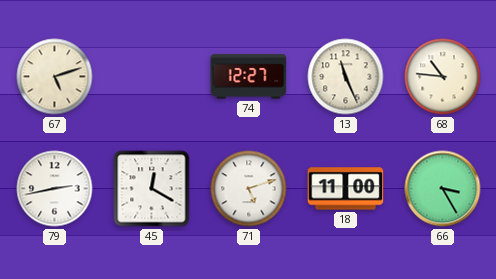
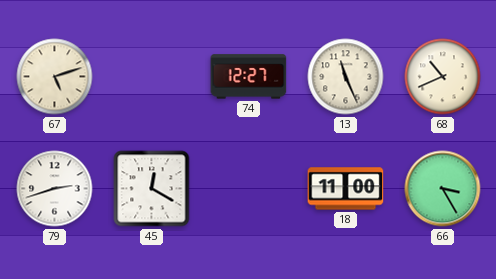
68: 10:46 -> 10:41
79: 2:43 -> 2:42
71: 5:12 -> none
